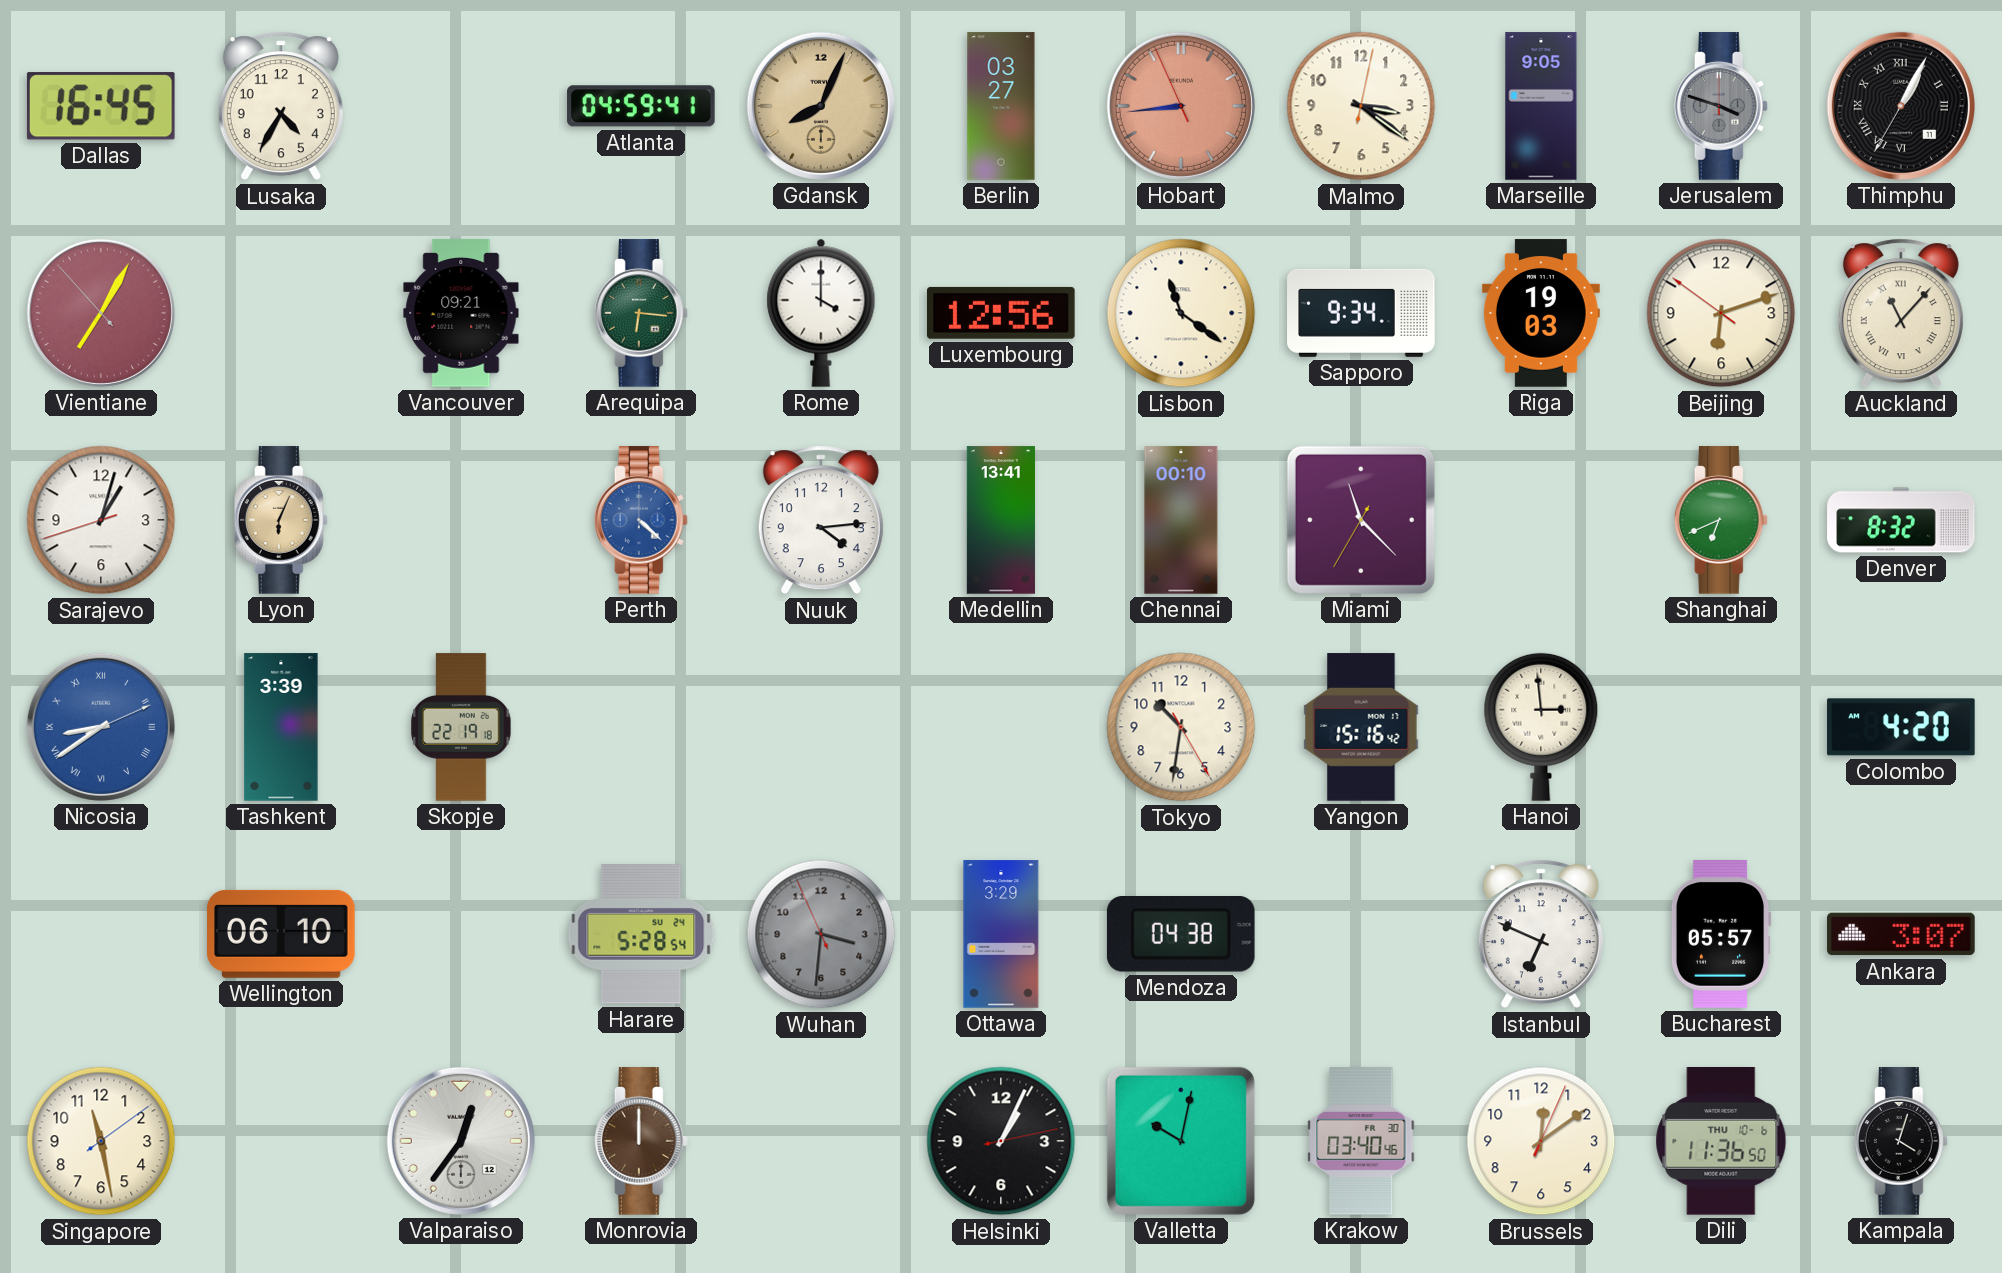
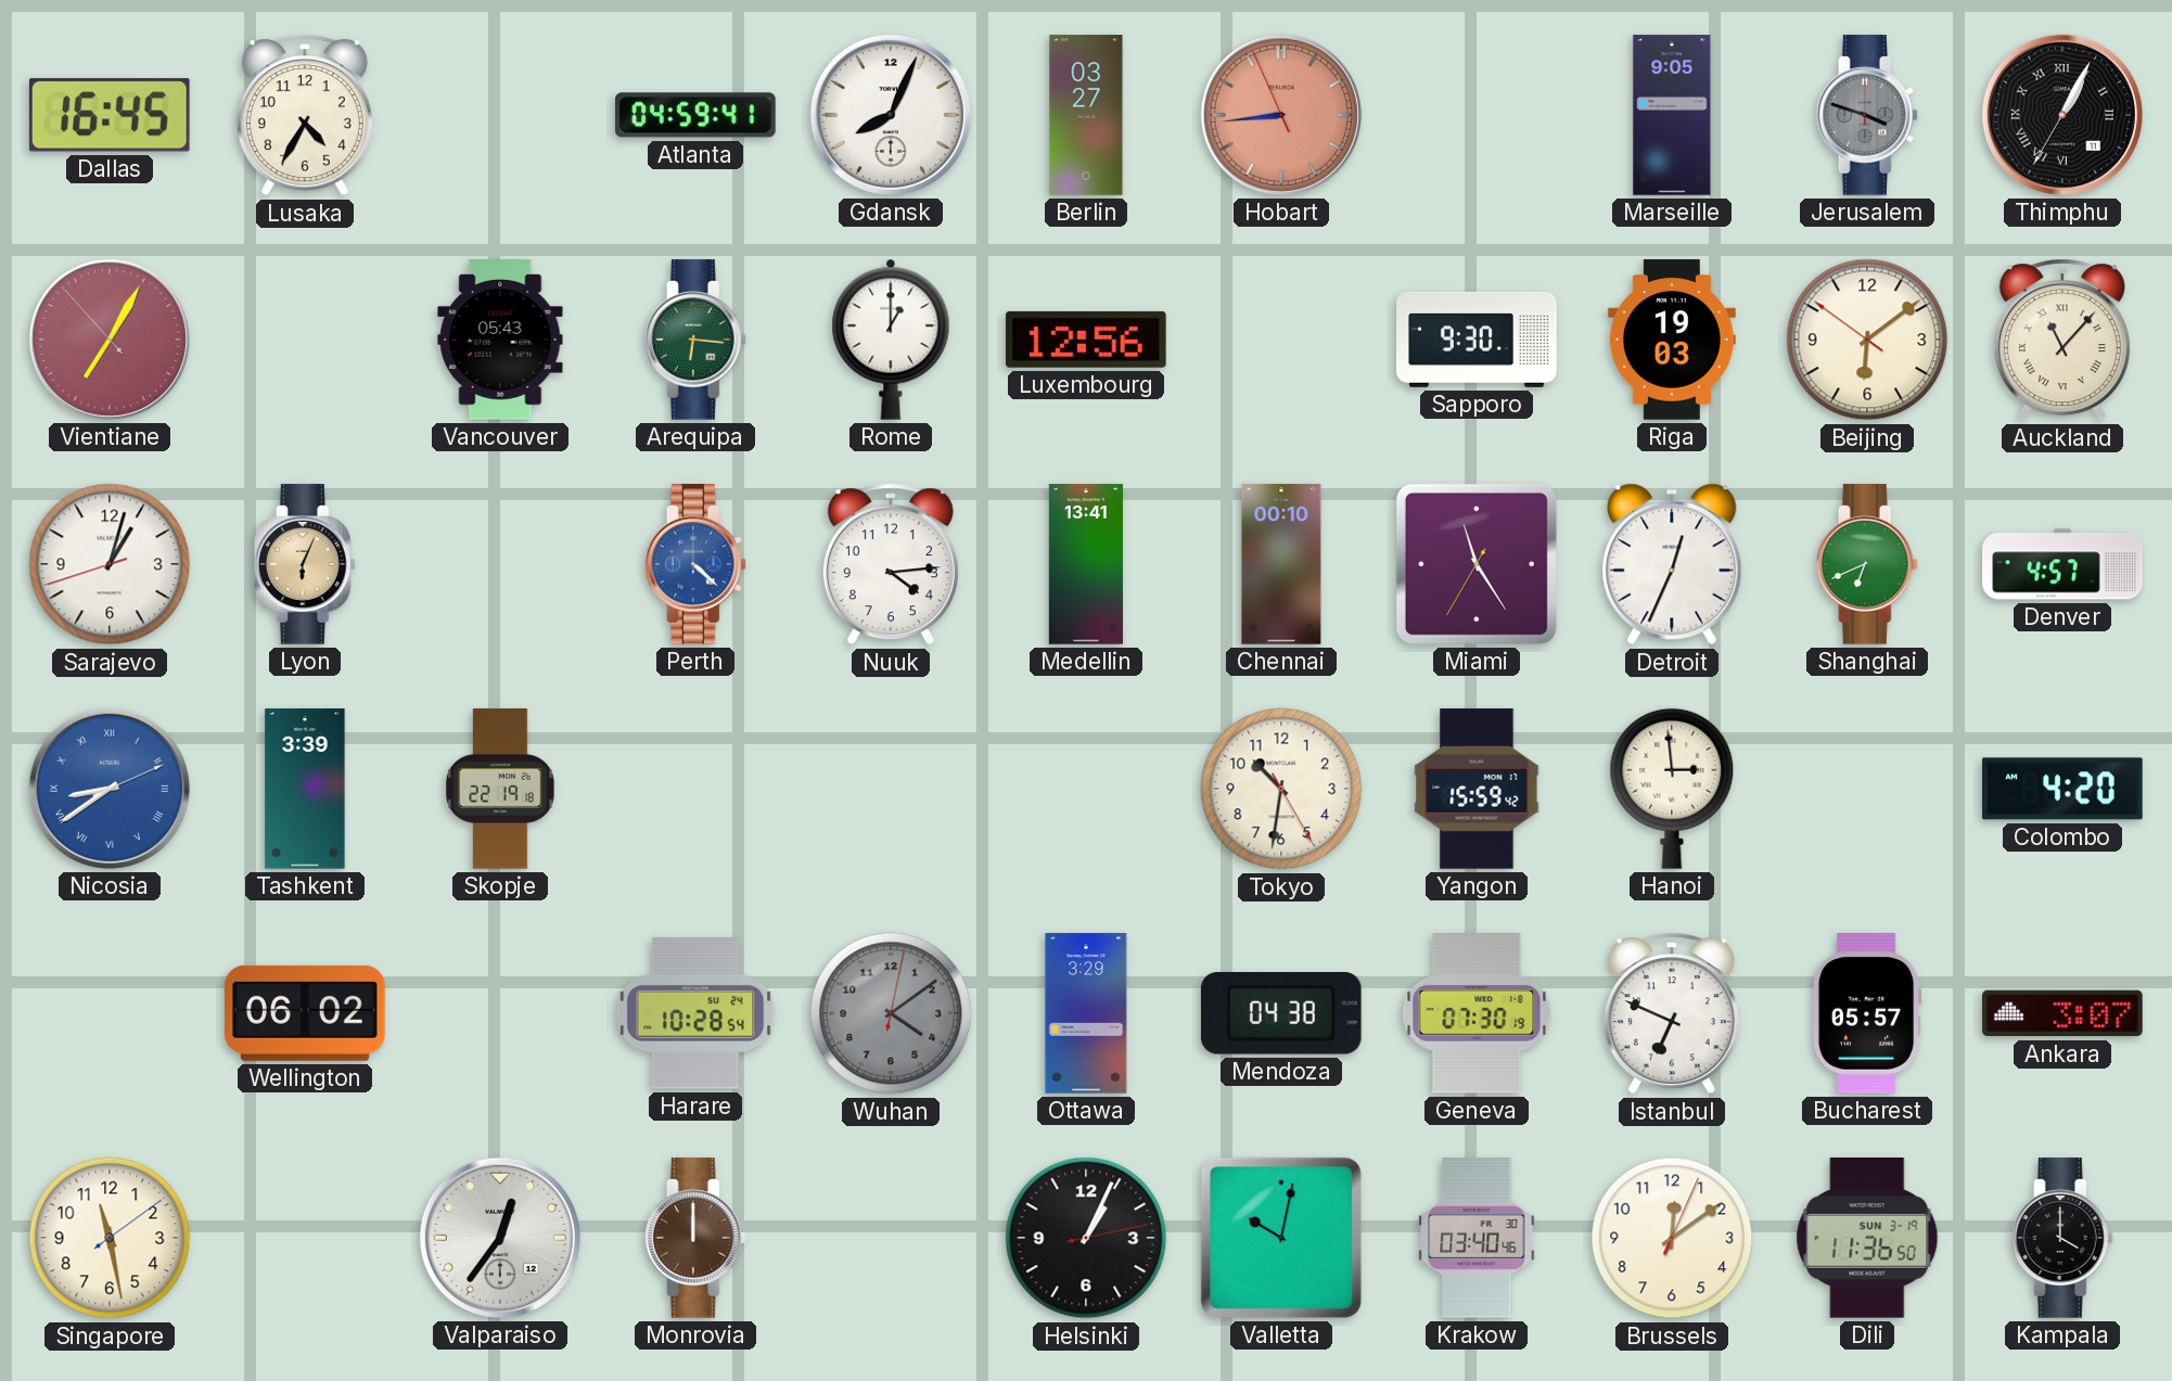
Gdansk dial: champagne -> white
Malmo: 3:21 -> none
Vancouver: 09:21 -> 05:43
Rome: 4:00 -> 1:00
Lisbon: 11:21 -> none
Sapporo: 9:34 -> 9:30
Beijing: 6:11 -> 6:08
Miami: 11:22 -> 11:24
Detroit: none -> 12:34
Denver: 8:32 -> 4:57
Yangon: 15:16 -> 15:59
Wellington: 06:10 -> 06:02
Harare: 5:28 -> 10:28
Wuhan: 3:30 -> 4:09
Geneva: none -> 07:30
Dili date: THU 10-6 -> SUN 3-19
Kampala: 4:03 -> 4:00
